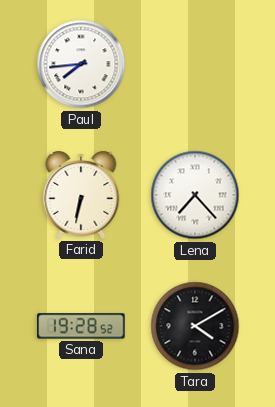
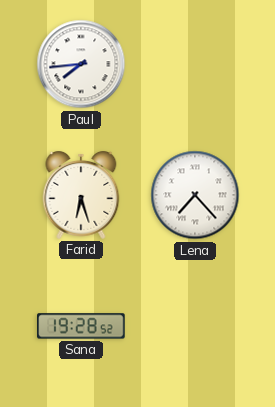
Farid: 6:32 -> 6:27
Tara: 4:10 -> none
